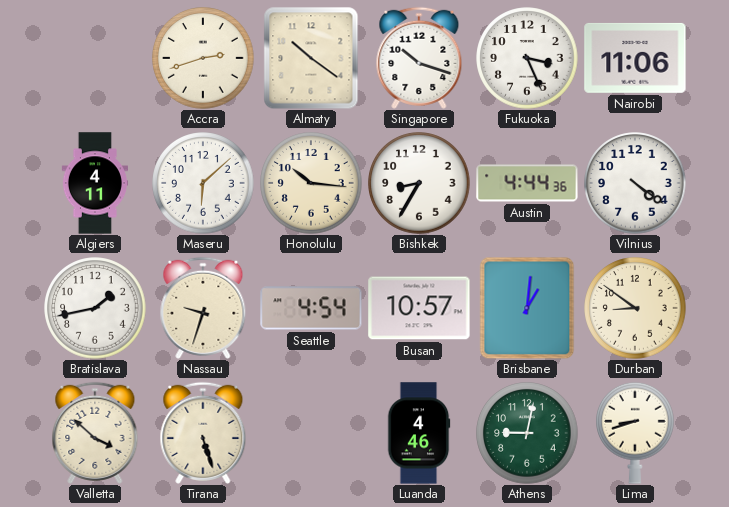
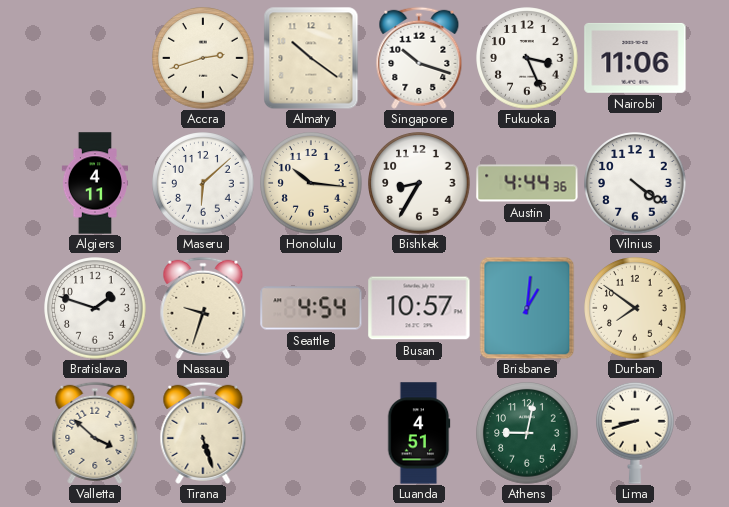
Bratislava: 1:43 -> 1:48
Durban: 8:51 -> 7:51
Luanda: 4:46 -> 4:51
